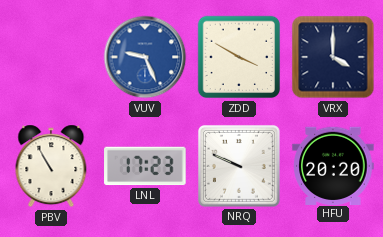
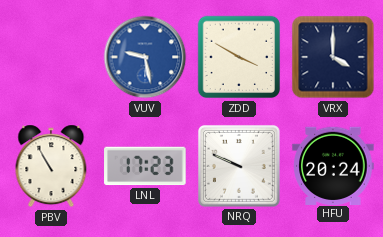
VUV: 9:26 -> 9:28
HFU: 20:20 -> 20:24
